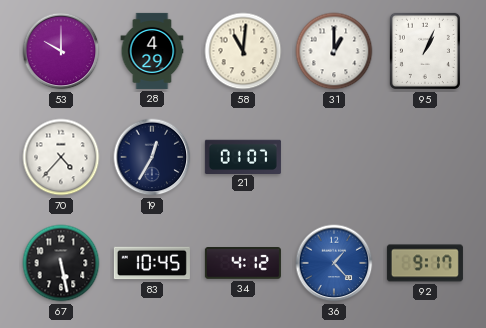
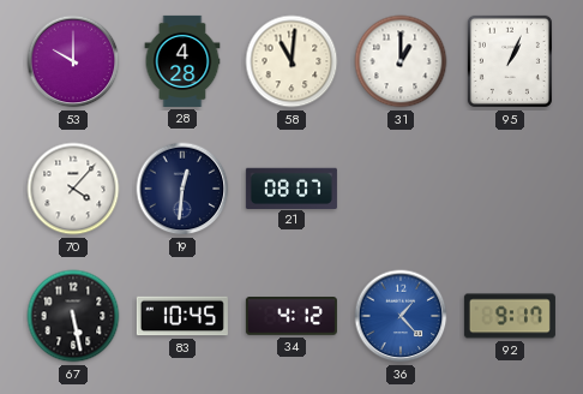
28: 4:29 -> 4:28
70: 4:37 -> 4:07
19: 12:35 -> 12:31
21: 01:07 -> 08:07
